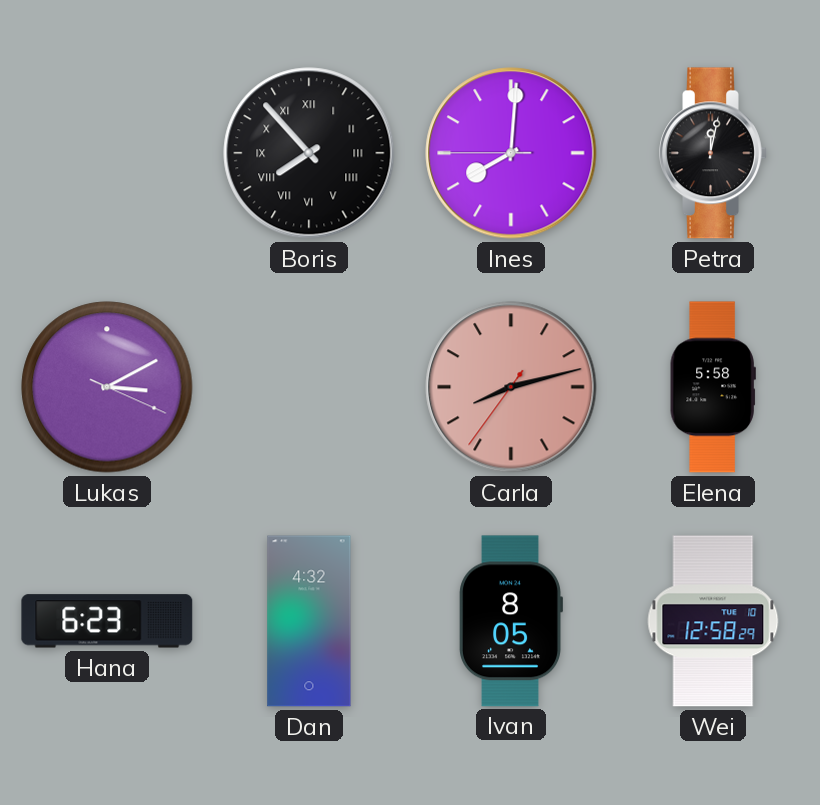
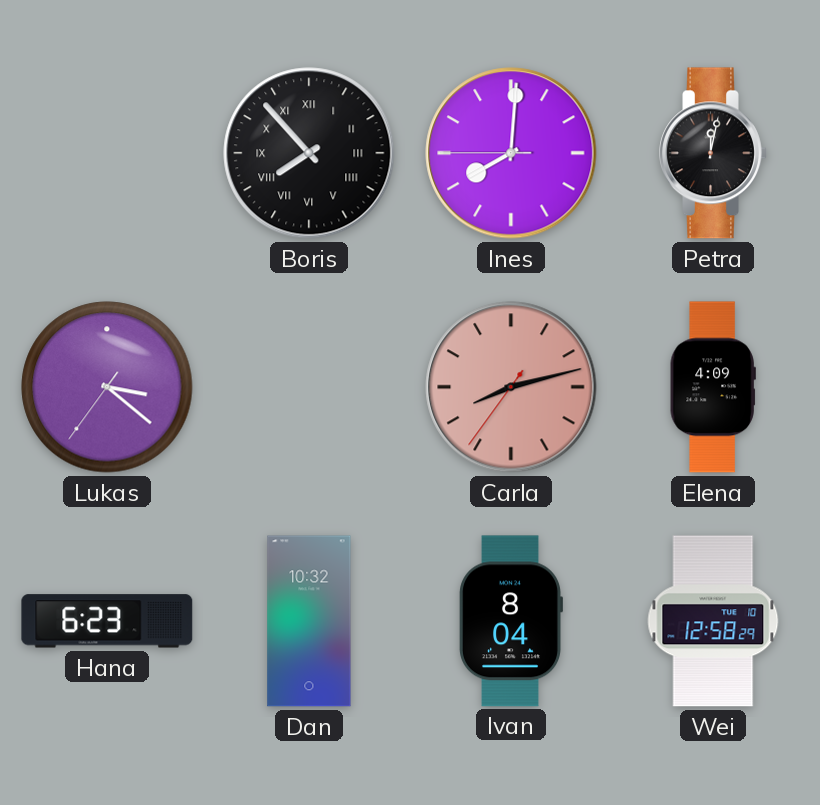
Lukas: 3:10 -> 3:21
Elena: 5:58 -> 4:09
Dan: 4:32 -> 10:32
Ivan: 8:05 -> 8:04
